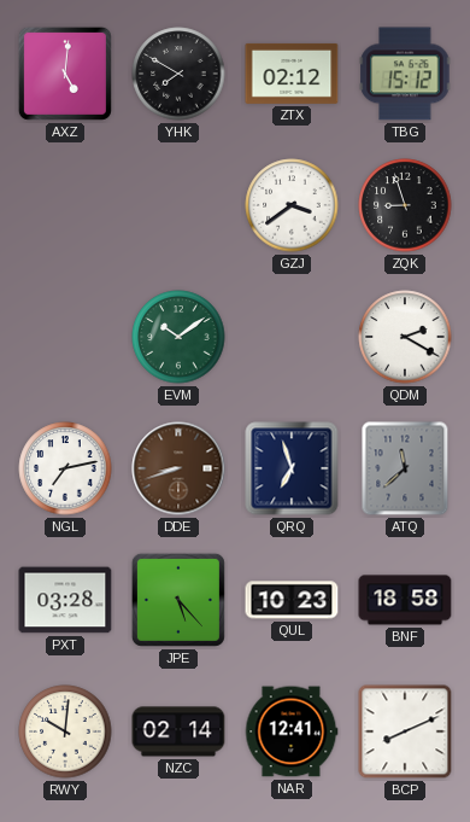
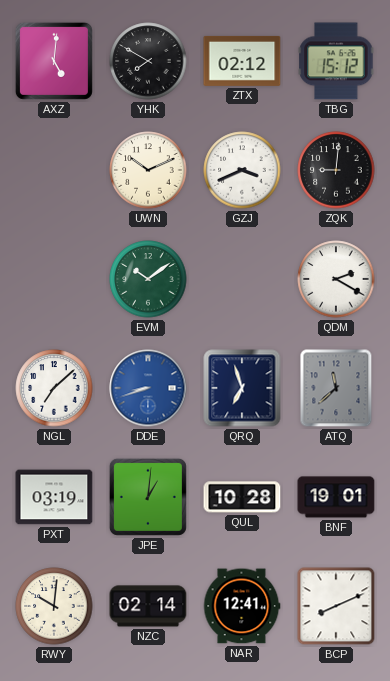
UWN: none -> 10:11
GZJ: 3:39 -> 3:41
ZQK: 8:57 -> 9:01
NGL: 7:13 -> 7:08
DDE dial: brown -> blue
PXT: 03:28 -> 03:19
JPE: 5:23 -> 1:01
QUL: 10:23 -> 10:28
BNF: 18:58 -> 19:01
